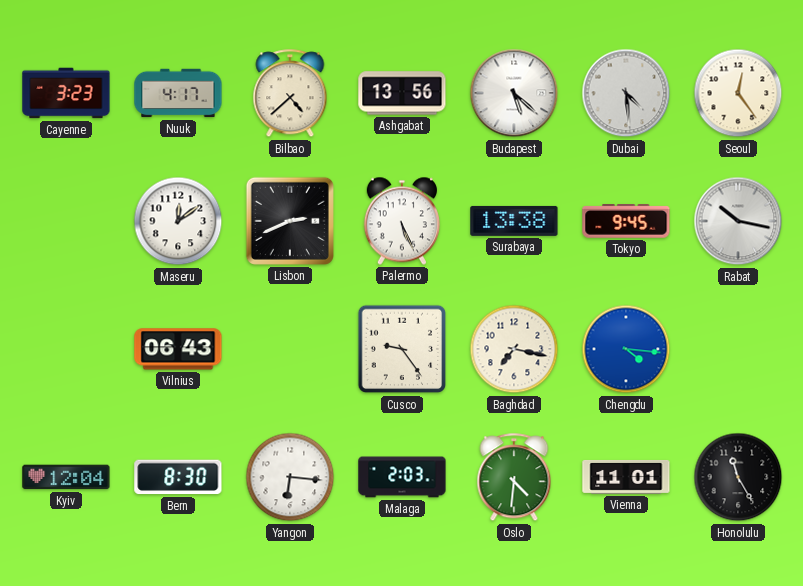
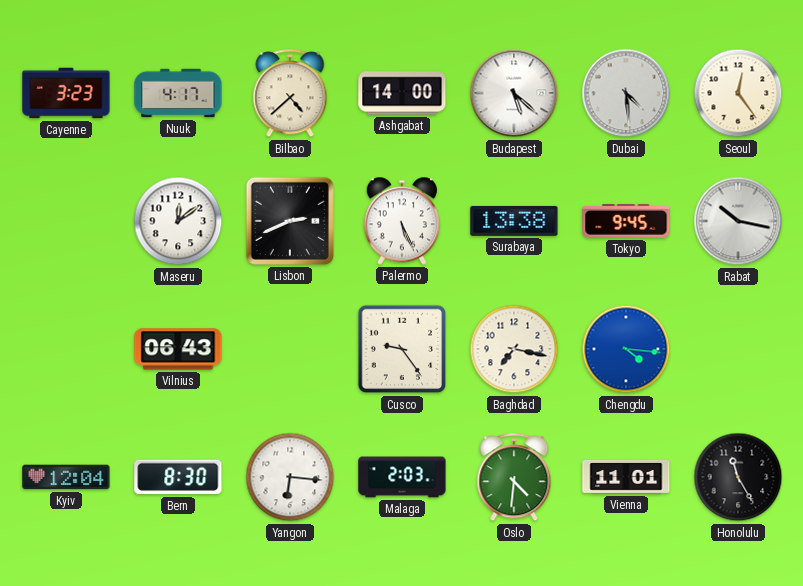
Ashgabat: 13:56 -> 14:00
